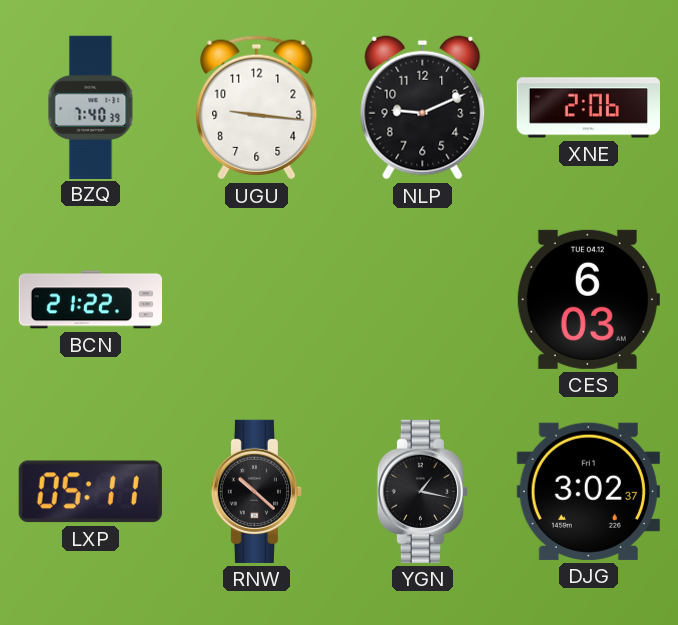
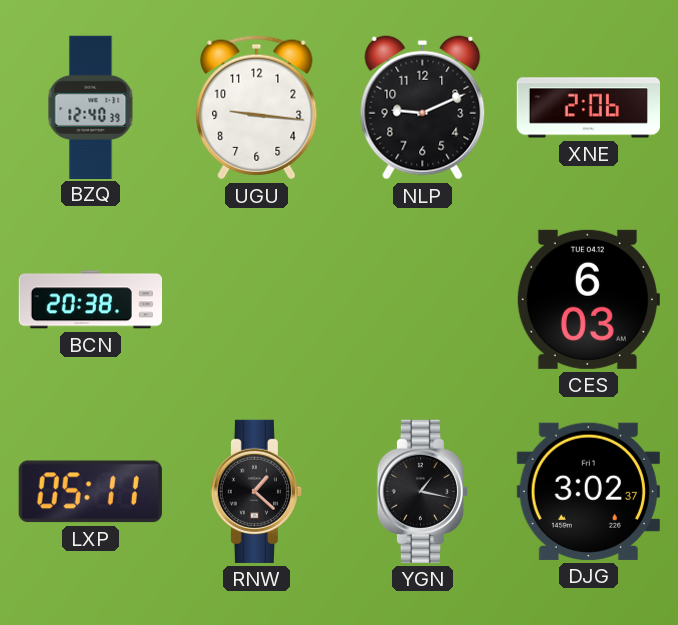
BZQ: 7:40 -> 12:40
BCN: 21:22 -> 20:38
RNW: 10:22 -> 1:22
